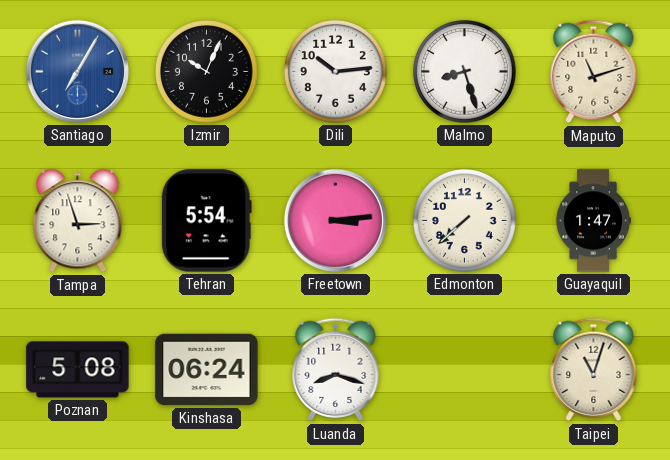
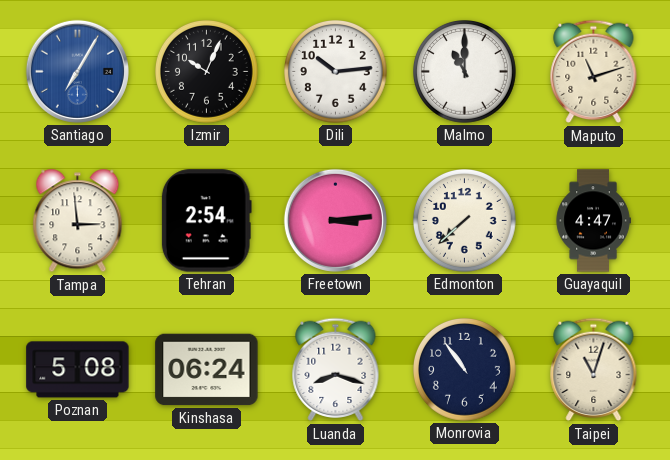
Malmo: 8:27 -> 11:00
Tampa: 2:57 -> 2:59
Tehran: 5:54 -> 2:54
Guayaquil: 1:47 -> 4:47
Monrovia: none -> 10:54
